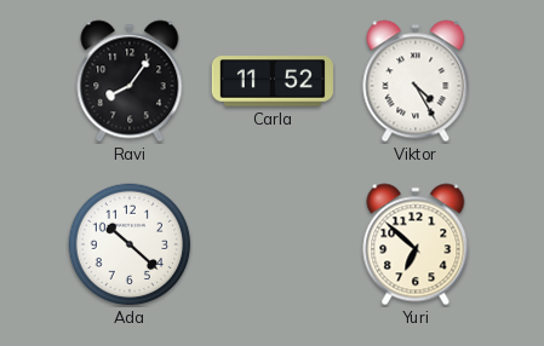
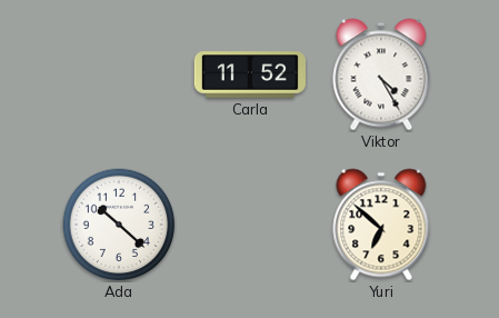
Ravi: 8:06 -> none
